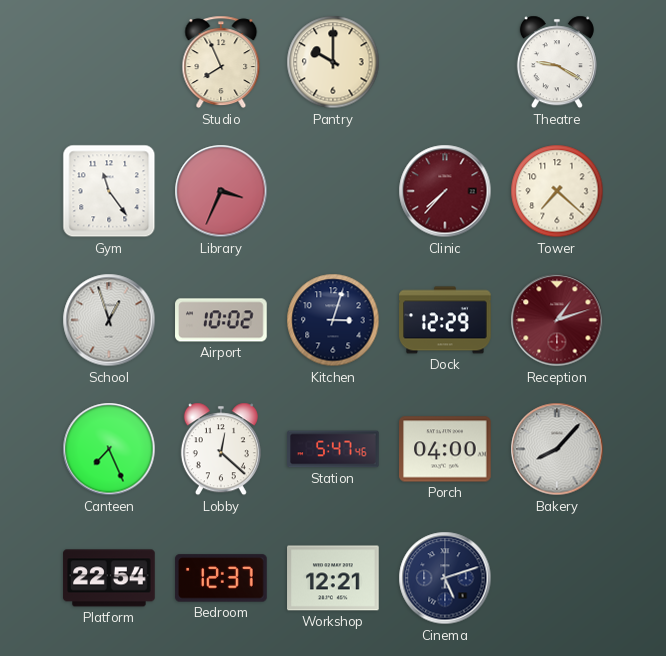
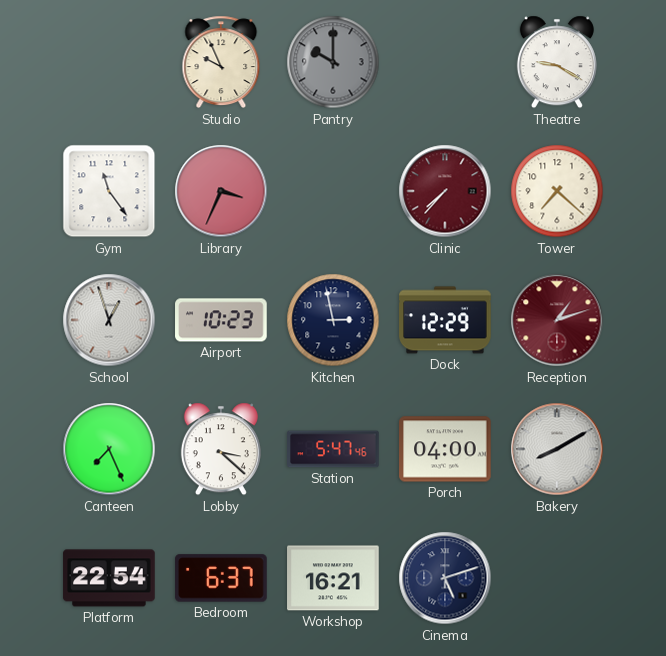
Studio: 7:56 -> 9:56
Pantry dial: cream -> grey
Airport: 10:02 -> 10:23
Kitchen: 3:03 -> 2:58
Lobby: 12:22 -> 3:22
Bakery: 8:07 -> 8:10
Bedroom: 12:37 -> 6:37
Workshop: 12:21 -> 16:21
